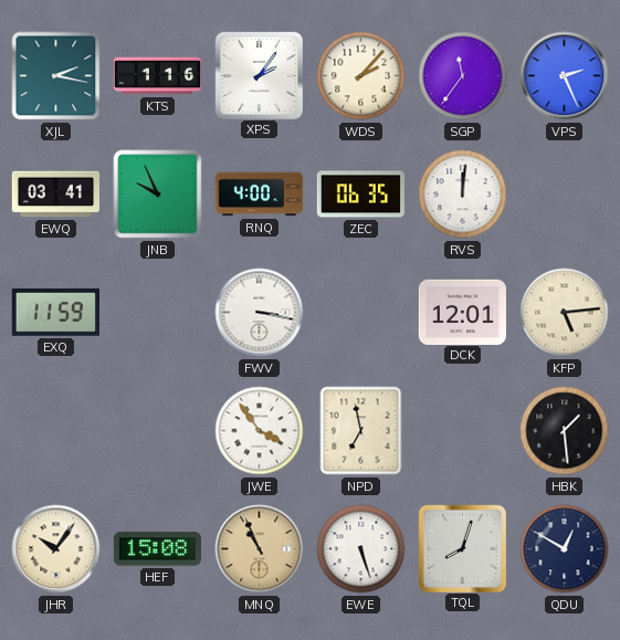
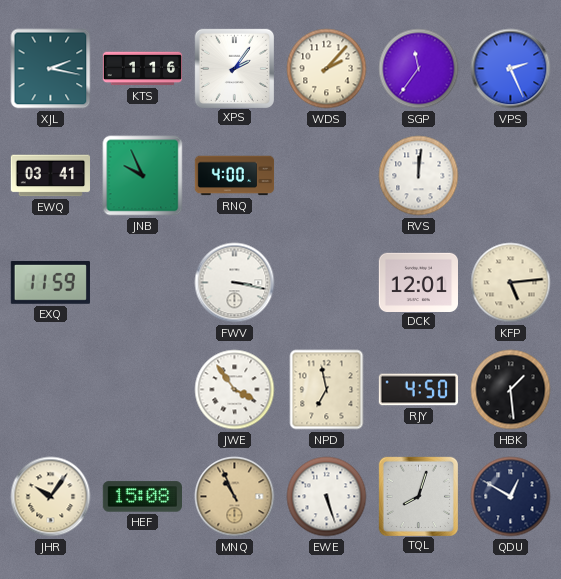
ZEC: 06:35 -> none
RJY: none -> 4:50
